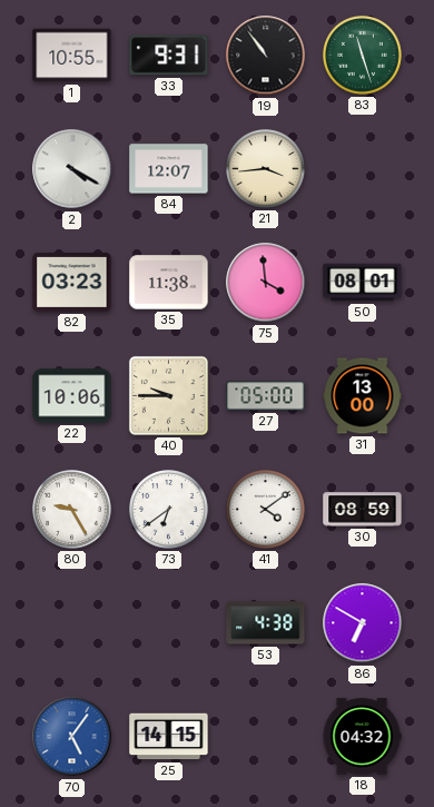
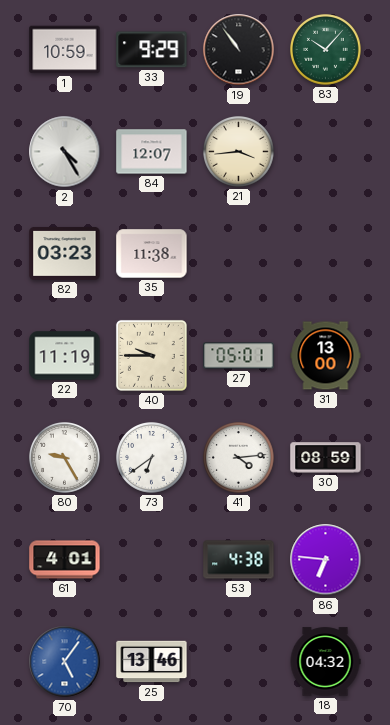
1: 10:55 -> 10:59
33: 9:31 -> 9:29
83: 11:27 -> 10:07
2: 4:20 -> 4:25
75: 3:59 -> none
50: 08:01 -> none
22: 10:06 -> 11:19
27: 05:00 -> 05:01
41: 4:09 -> 4:14
61: none -> 4:01
86: 6:50 -> 6:46
25: 14:15 -> 13:46
